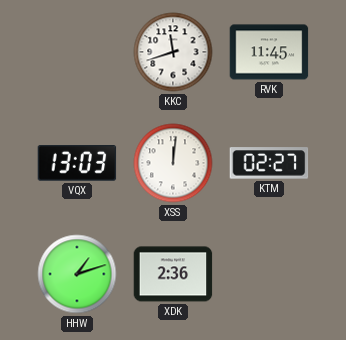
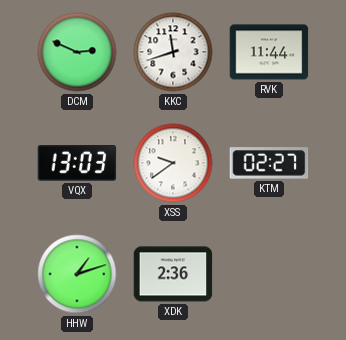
DCM: none -> 2:49
RVK: 11:45 -> 11:44
XSS: 12:01 -> 9:39
